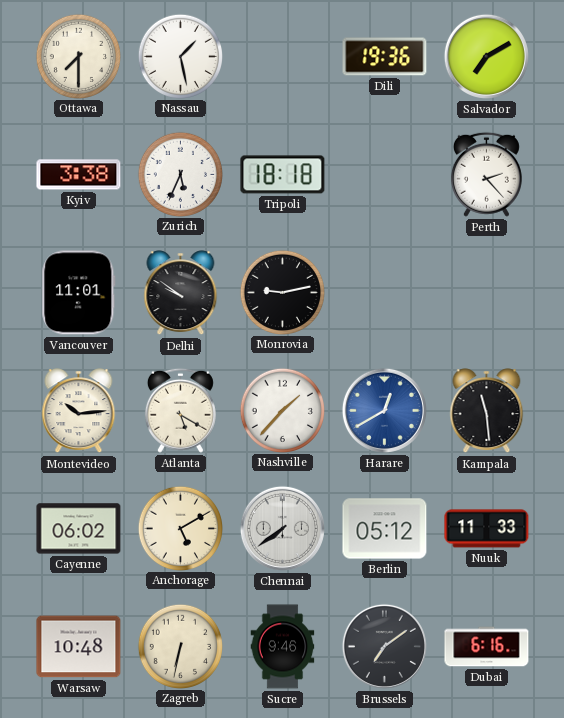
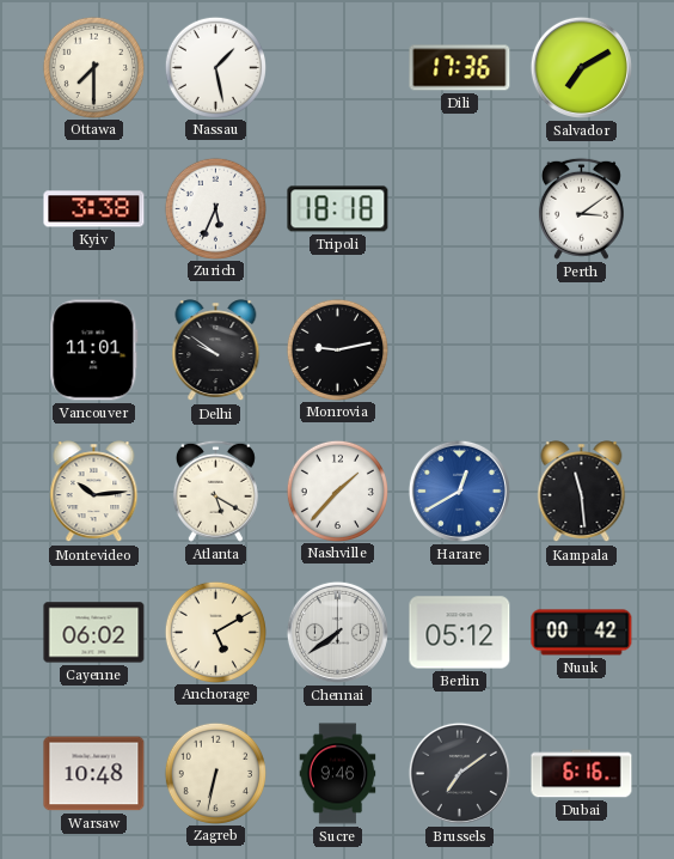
Dili: 19:36 -> 17:36
Perth: 2:23 -> 3:09
Nuuk: 11:33 -> 00:42
